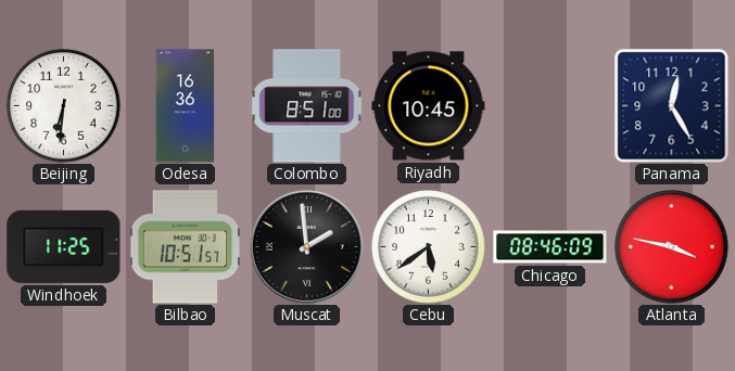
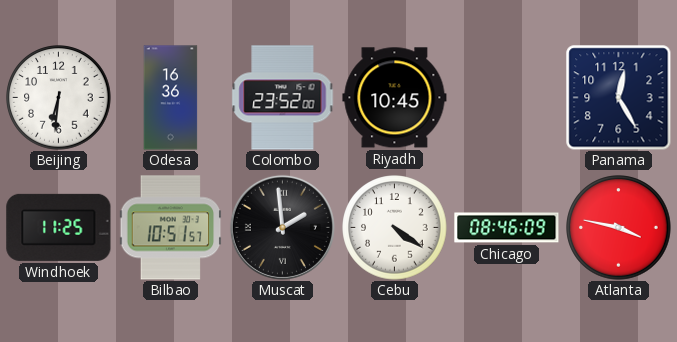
Colombo: 8:51 -> 23:52
Cebu: 5:39 -> 4:21
